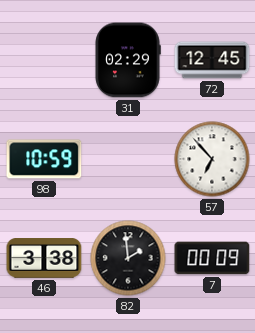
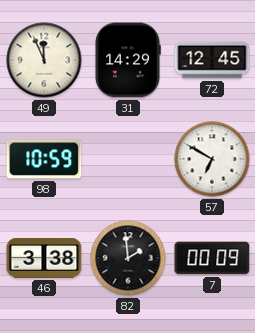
49: none -> 11:56
31: 02:29 -> 14:29
57: 6:53 -> 6:50
